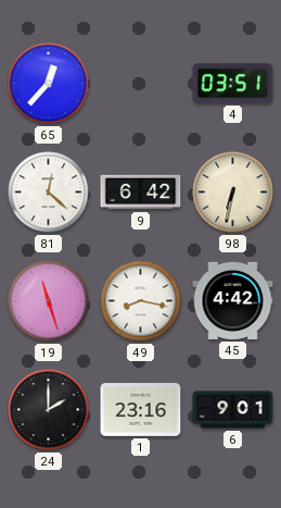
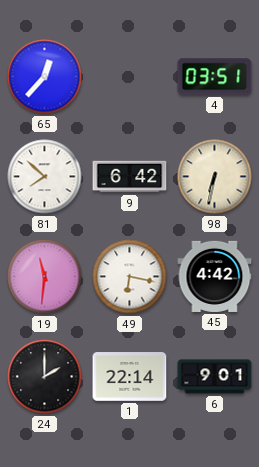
81: 12:22 -> 7:52
19: 11:27 -> 11:31
49: 8:17 -> 6:17
1: 23:16 -> 22:14
